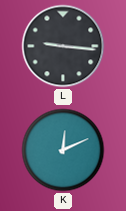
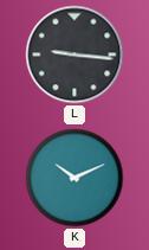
K: 12:11 -> 10:11
